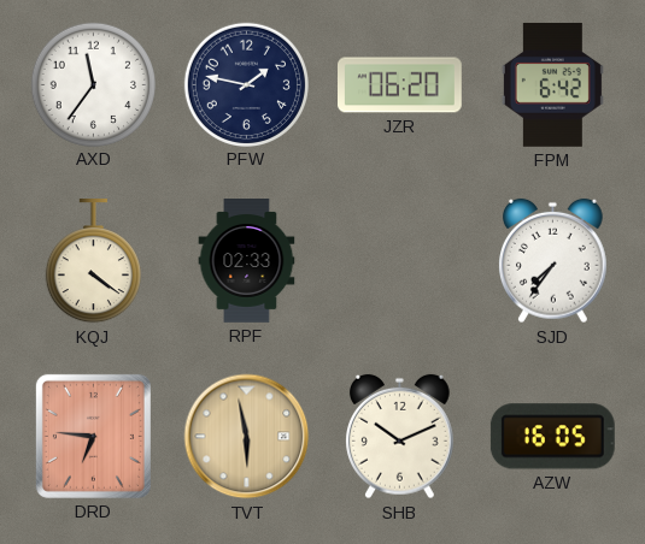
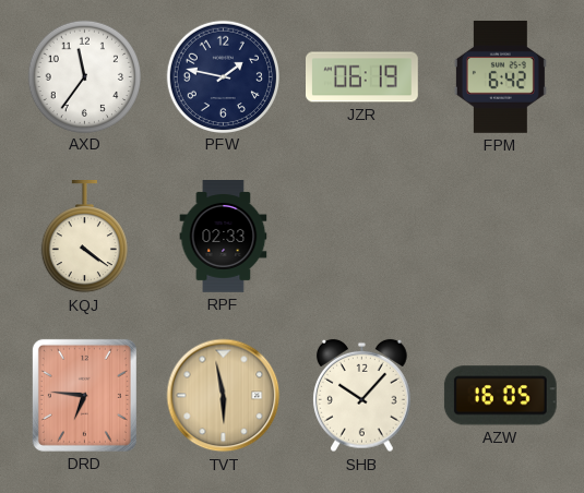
JZR: 06:20 -> 06:19
SJD: 7:36 -> none
SHB: 10:11 -> 10:07
